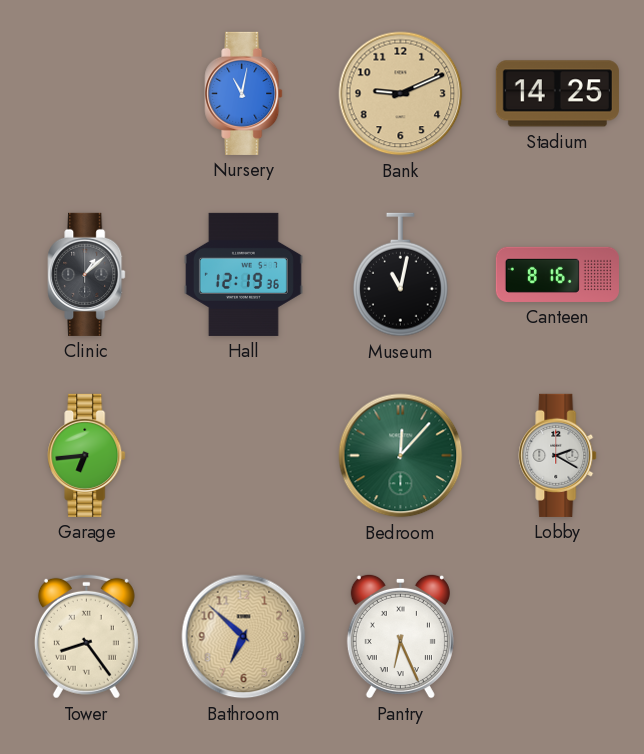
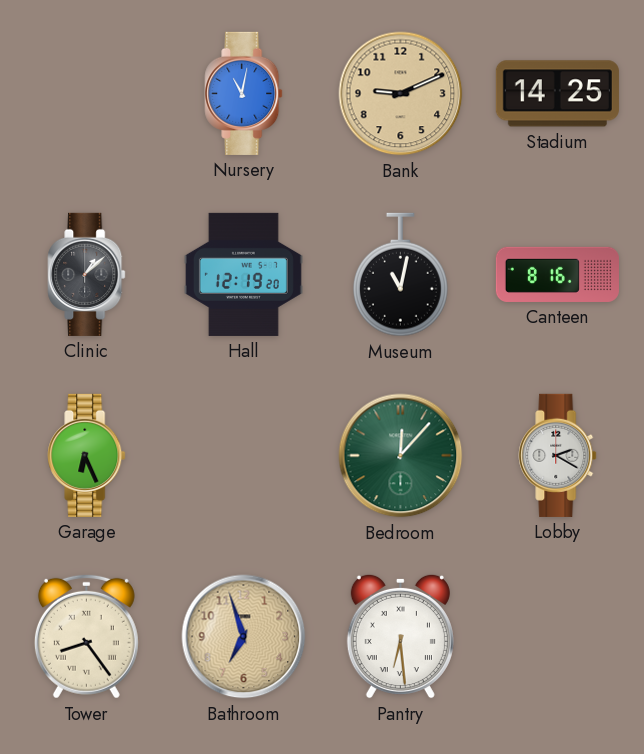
Hall: 12:19:36 -> 12:19:20
Garage: 6:44 -> 6:26
Bathroom: 6:52 -> 6:57
Pantry: 6:26 -> 6:29
